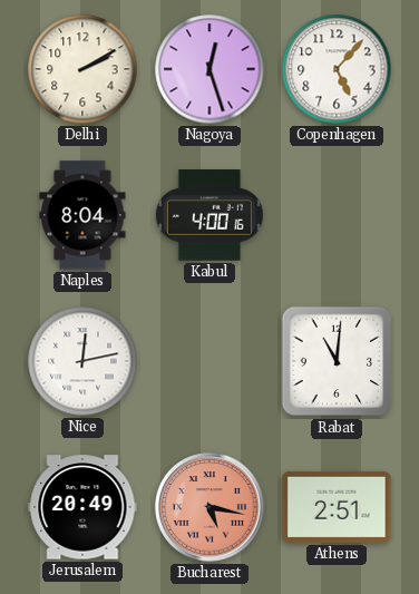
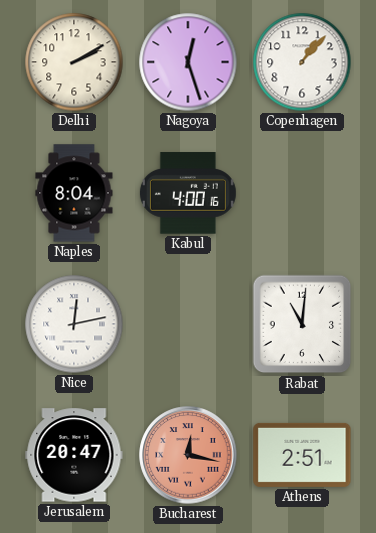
Copenhagen: 5:07 -> 1:07
Jerusalem: 20:49 -> 20:47
Bucharest: 5:17 -> 12:17
